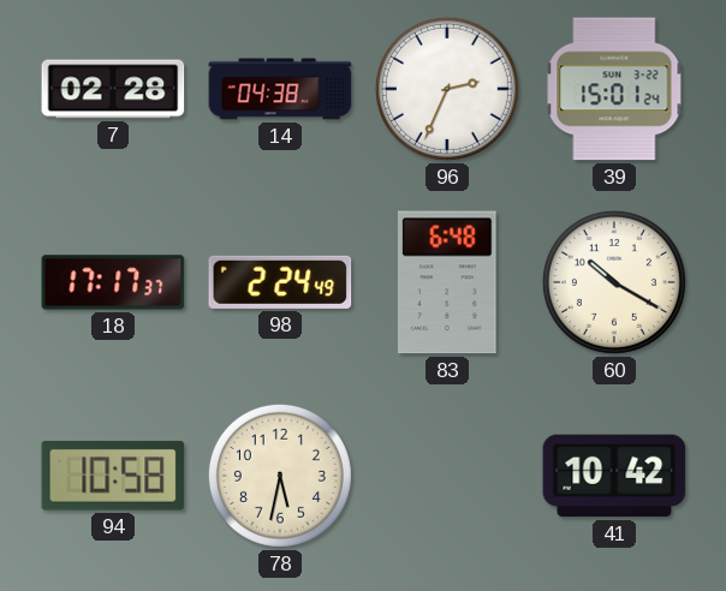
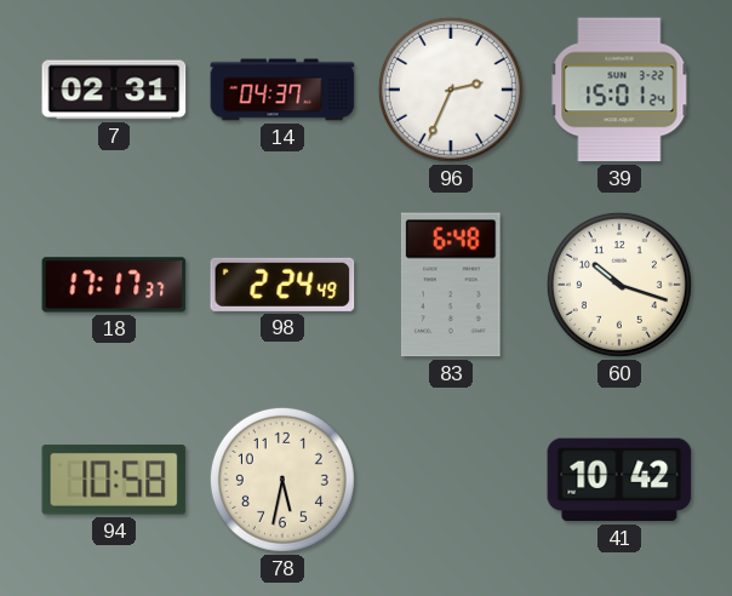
7: 02:28 -> 02:31
14: 04:38 -> 04:37
60: 10:20 -> 10:18
